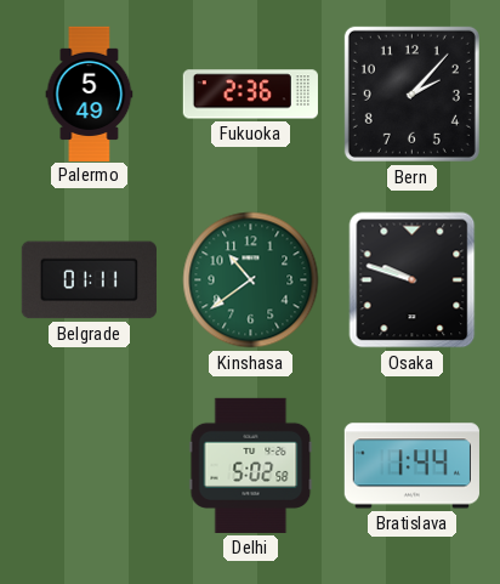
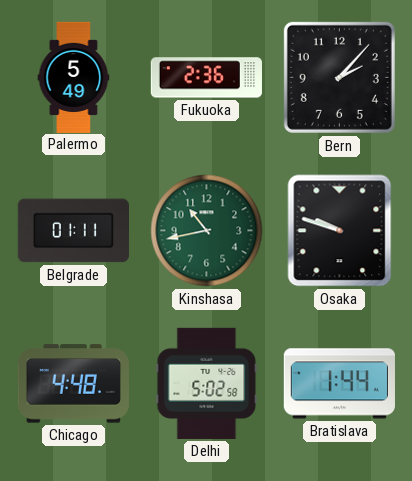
Kinshasa: 10:39 -> 10:43
Chicago: none -> 4:48
